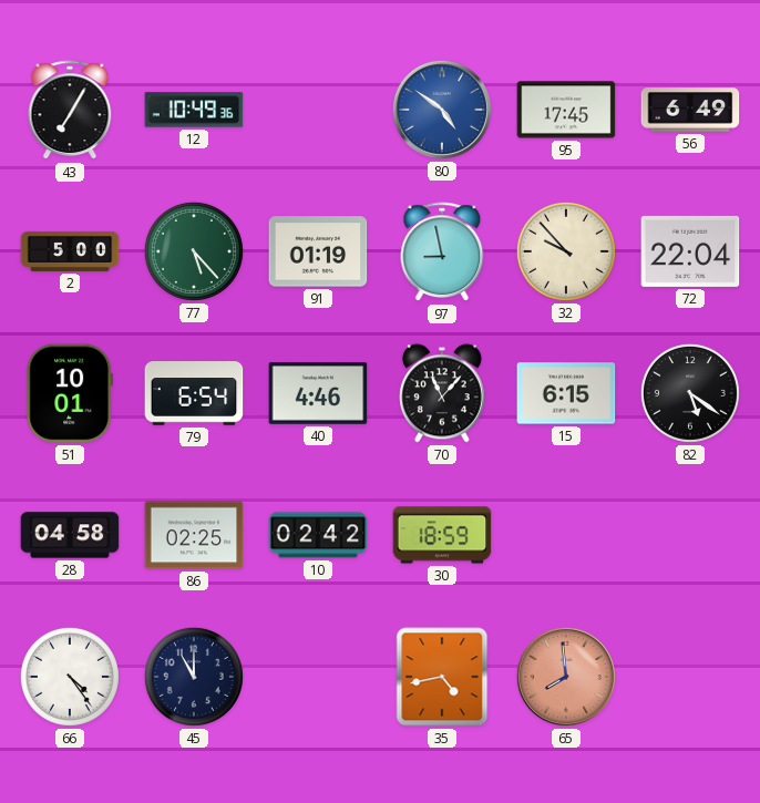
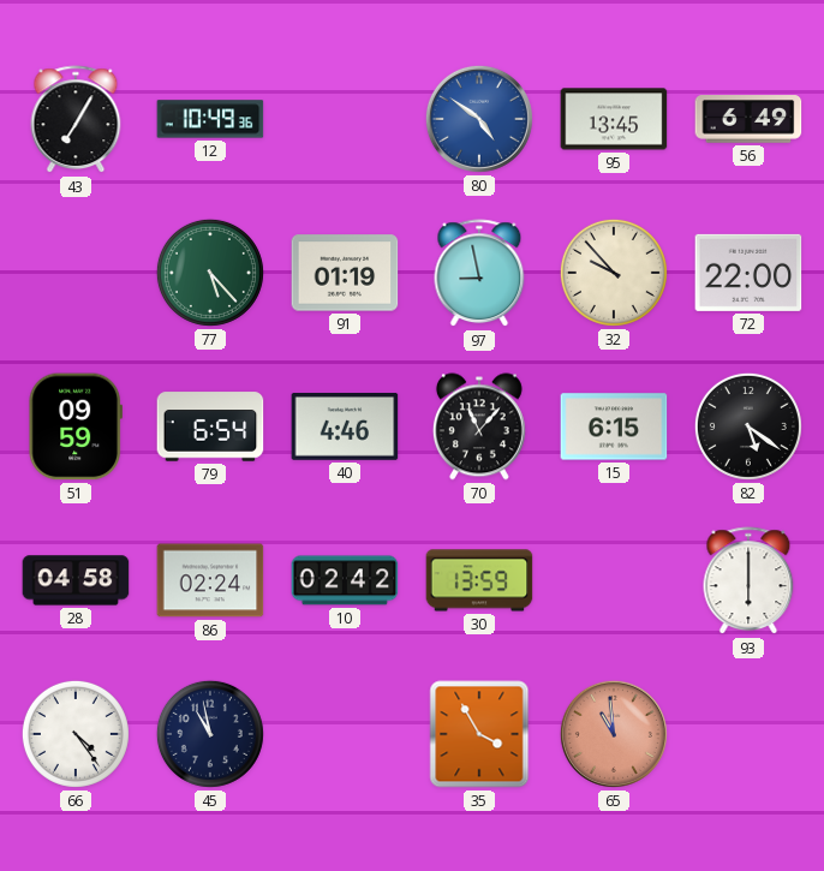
95: 17:45 -> 13:45
2: 5:00 -> none
72: 22:04 -> 22:00
51: 10:01 -> 09:59
86: 02:25 -> 02:24
30: 18:59 -> 13:59
93: none -> 6:00
45: 11:00 -> 10:58
35: 4:43 -> 3:55
65: 7:59 -> 10:59
